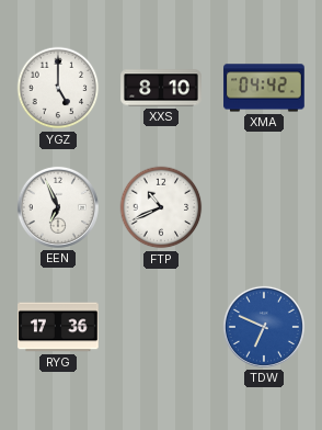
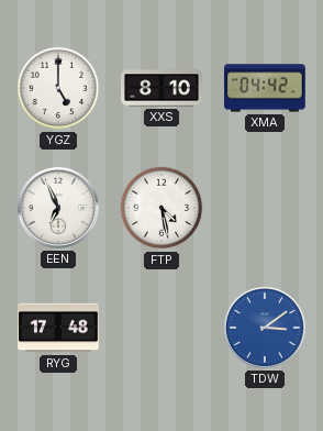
FTP: 10:41 -> 4:28
RYG: 17:36 -> 17:48
TDW: 6:49 -> 3:09
